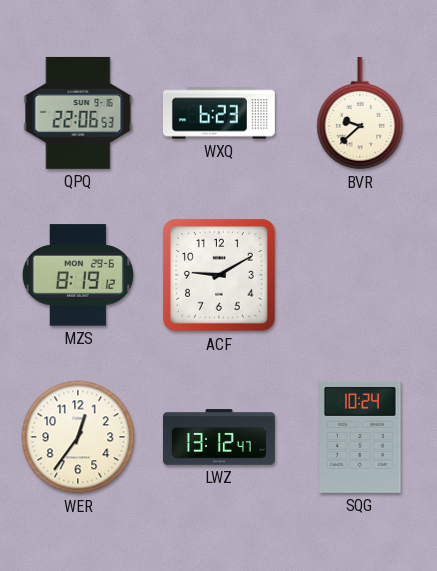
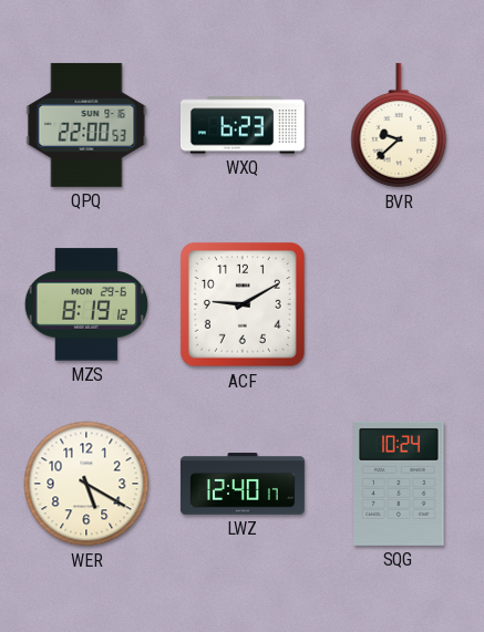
QPQ: 22:06 -> 22:00
WER: 12:36 -> 5:20
LWZ: 13:12 -> 12:40
